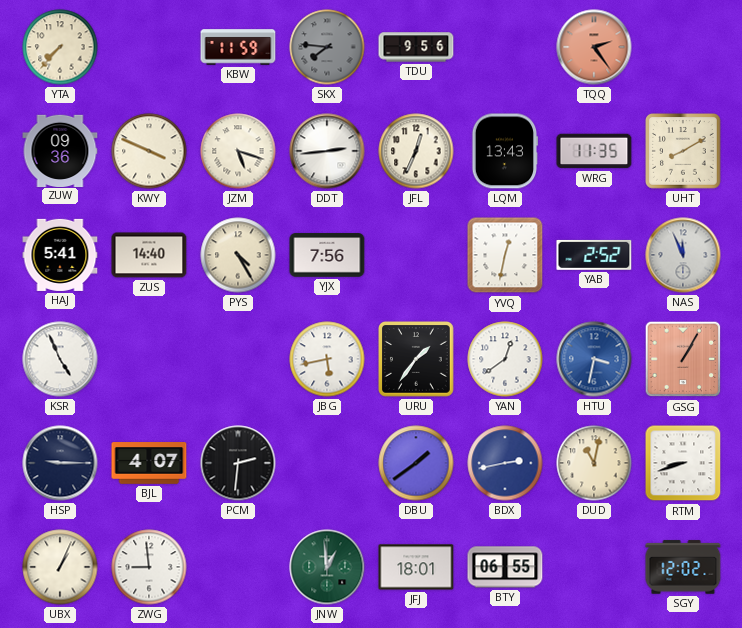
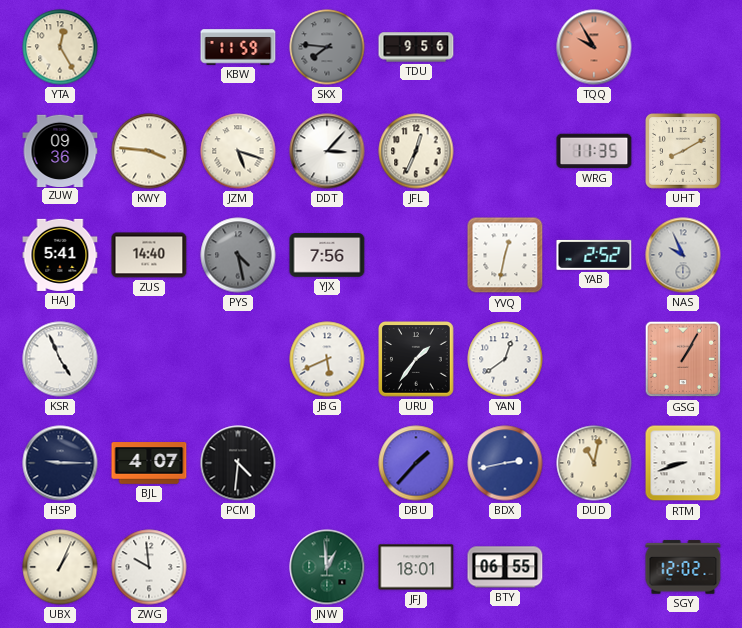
YTA: 7:37 -> 12:25
TQQ: 2:24 -> 9:55
KWY: 3:49 -> 3:46
DDT: 2:44 -> 3:07
LQM: 13:43 -> none
PYS: 4:25 -> 4:28
PYS dial: cream -> grey
NAS: 11:56 -> 9:56
JBG: 5:43 -> 5:41
HTU: 3:32 -> none
PCM: 2:31 -> 4:31
DBU: 1:39 -> 1:37
ZWG: 8:59 -> 9:59
